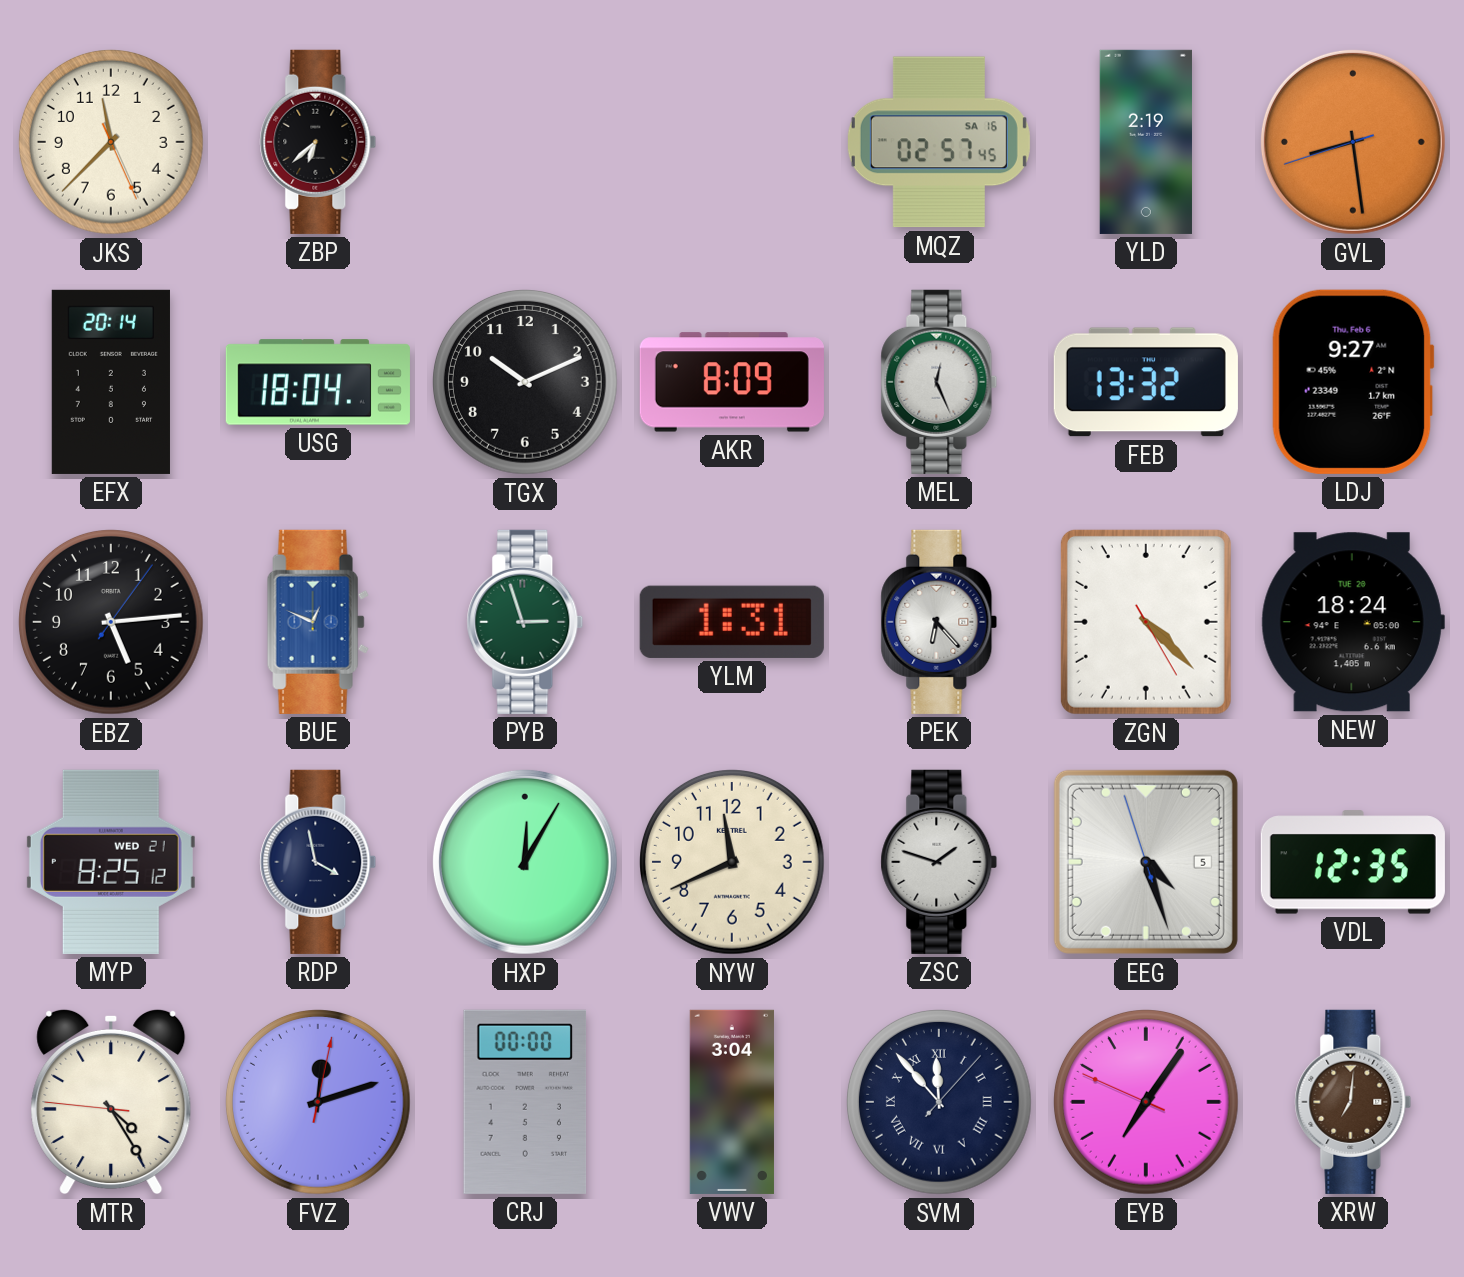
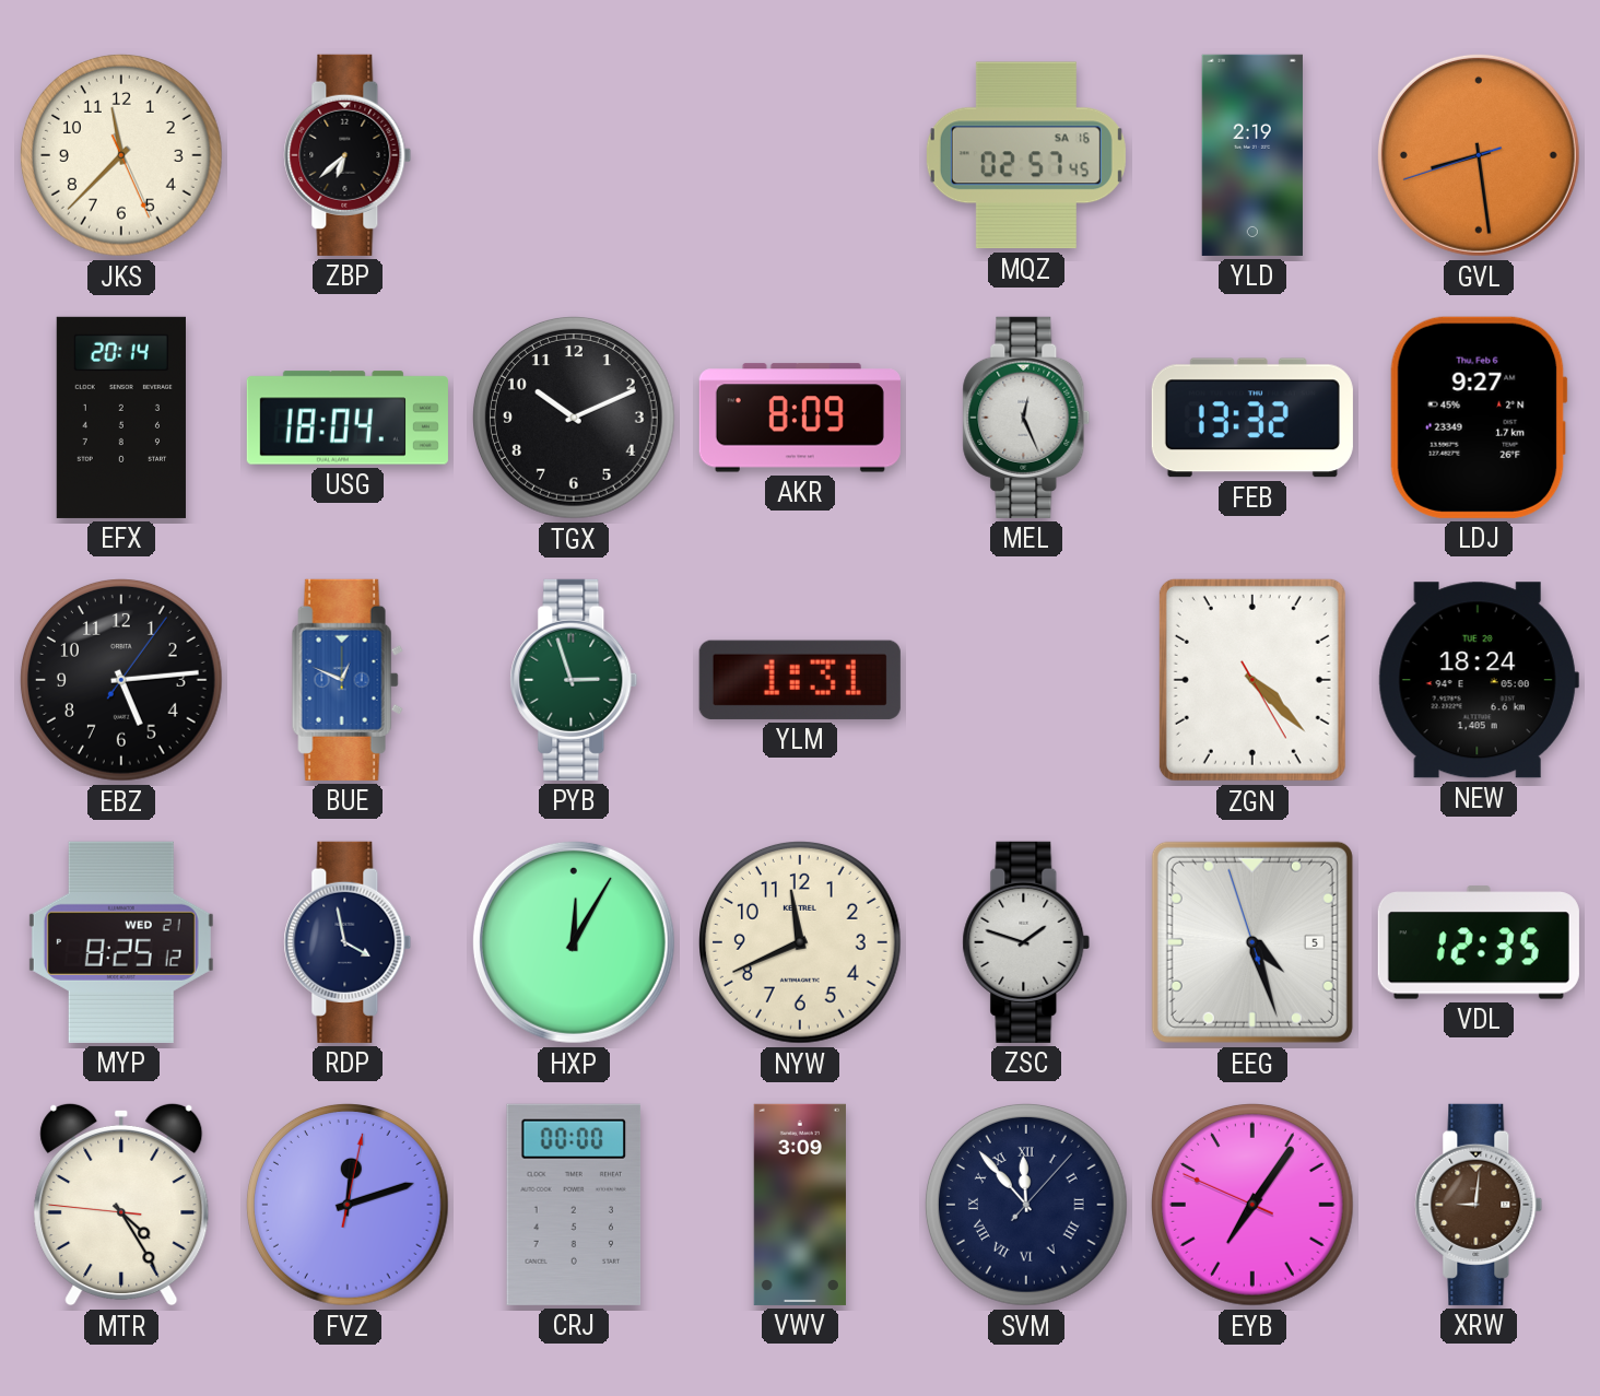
PEK: 6:23 -> none
VWV: 3:04 -> 3:09
XRW: 7:01 -> 9:01
